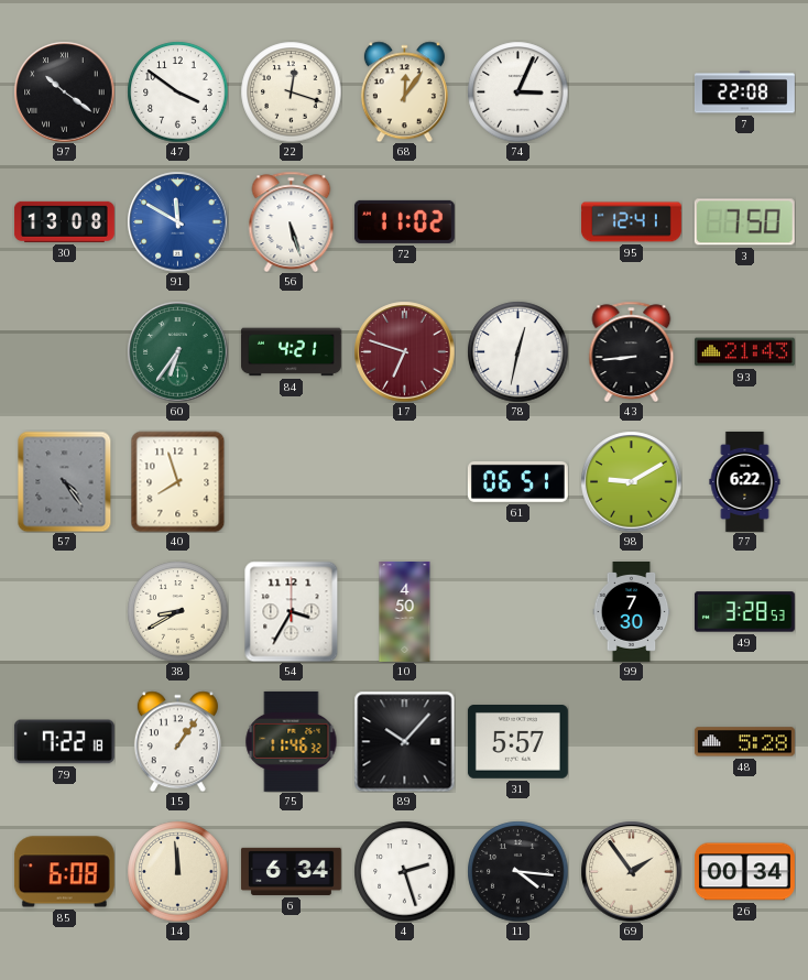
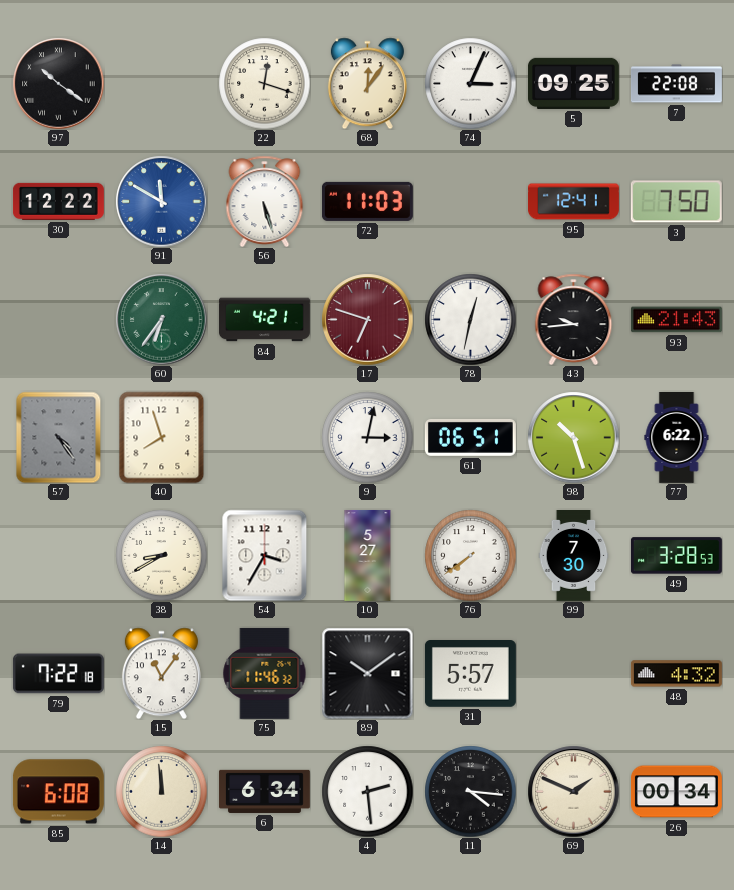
47: 3:51 -> none
5: none -> 09:25
30: 13:08 -> 12:22
72: 11:02 -> 11:03
43: 8:44 -> 9:44
9: none -> 3:02
98: 9:10 -> 10:27
10: 4:50 -> 5:27
76: none -> 7:39
15: 1:06 -> 11:06
89: 10:07 -> 10:09
48: 5:28 -> 4:32
4: 2:27 -> 2:29
69: 1:54 -> 1:49
